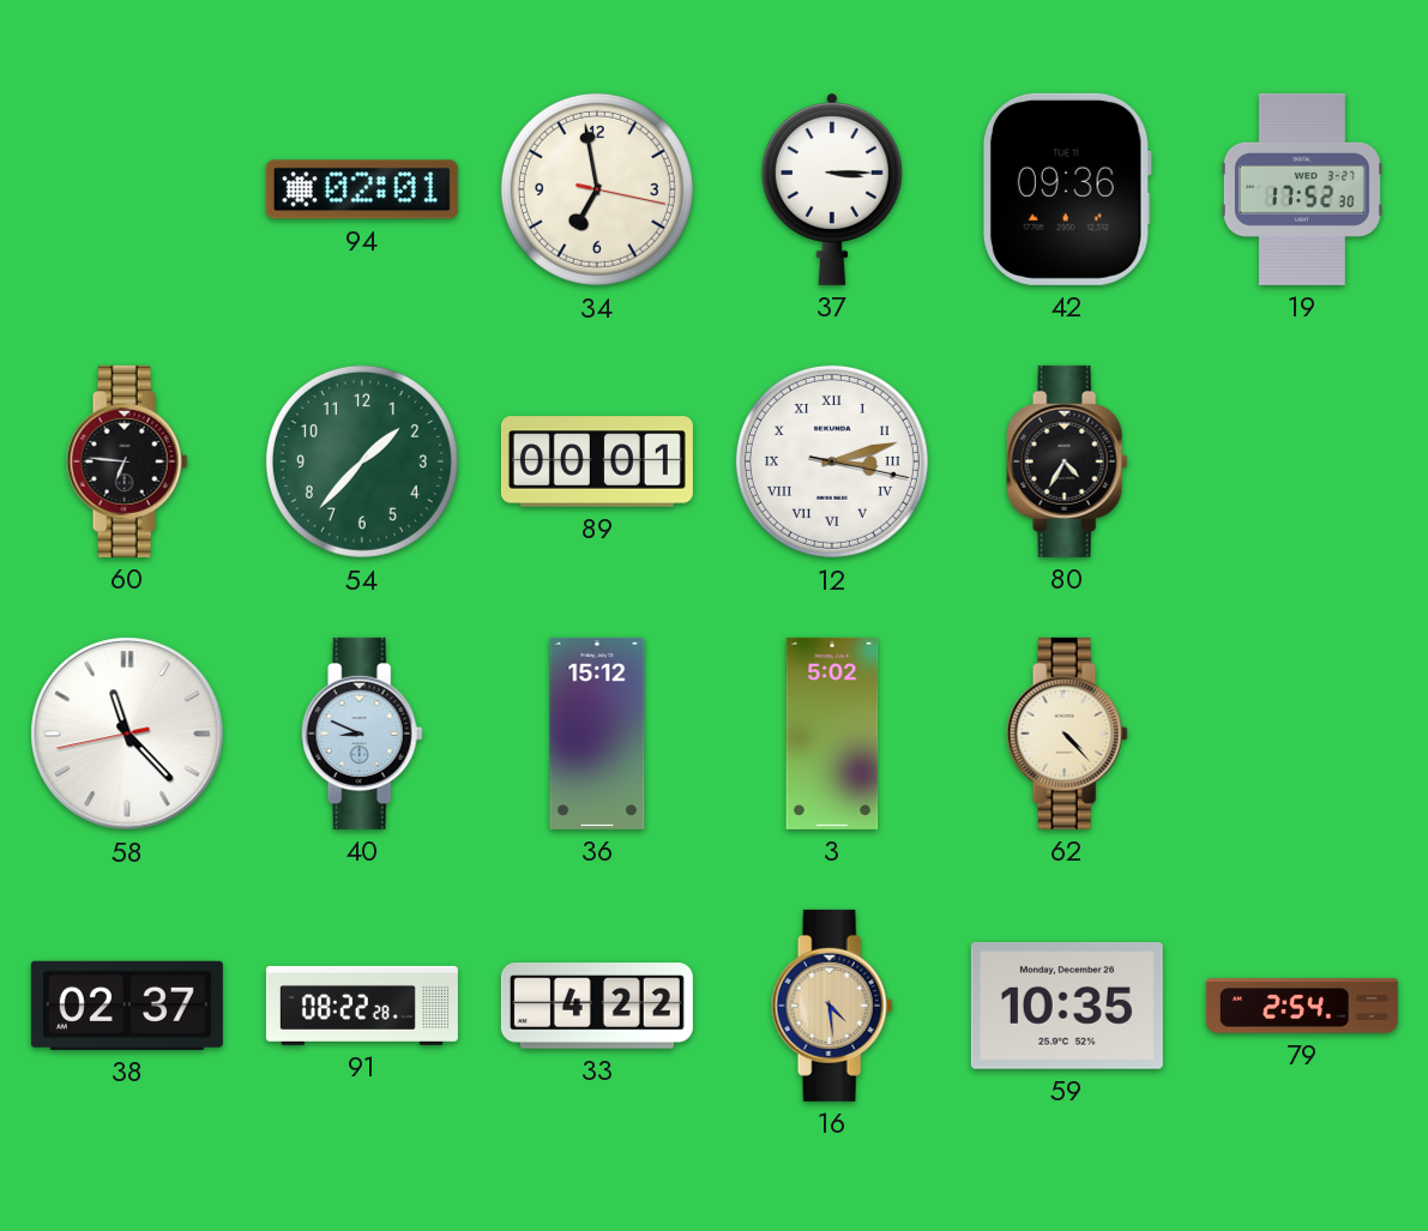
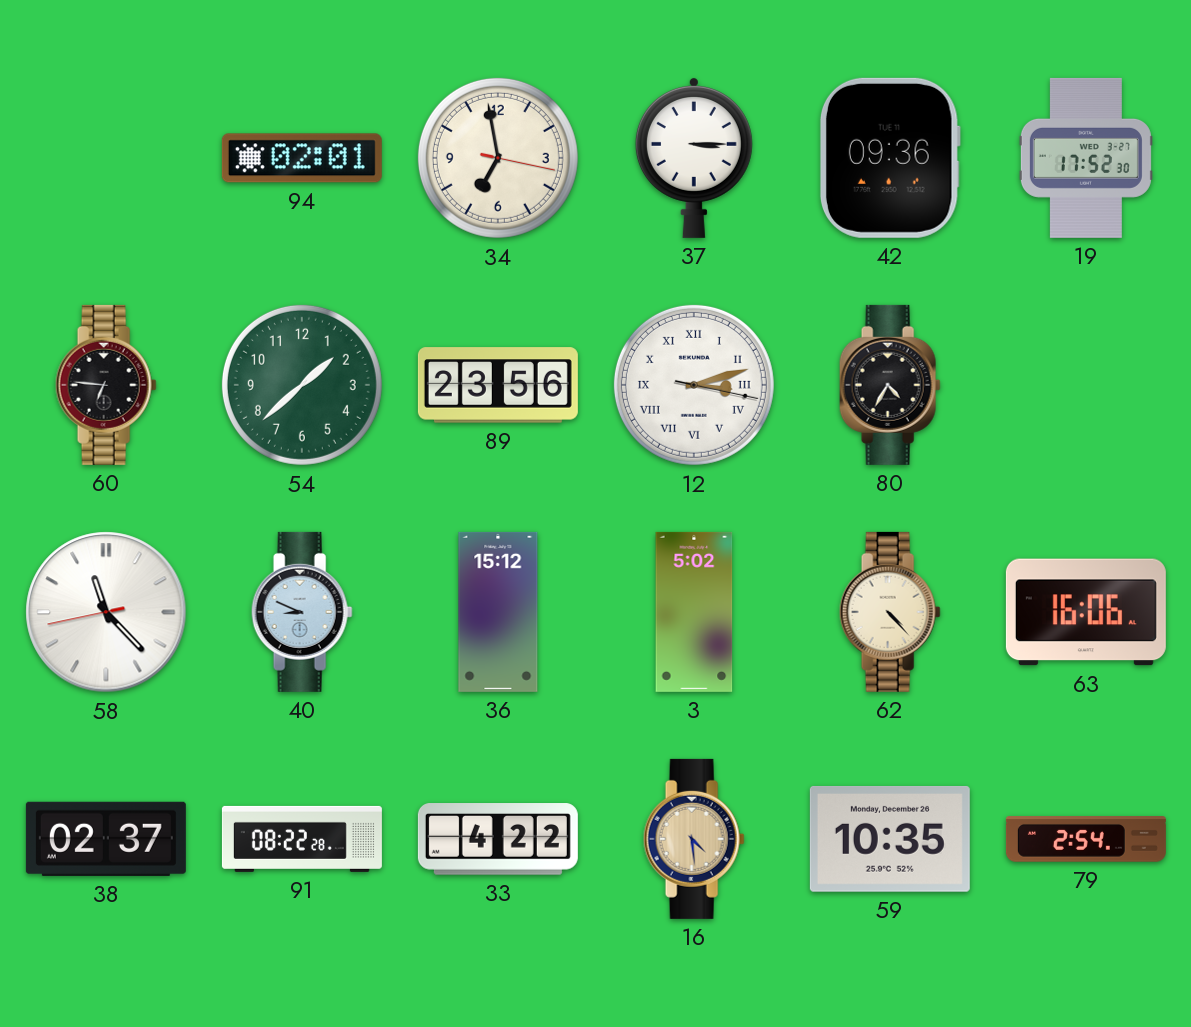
54: 1:37 -> 1:38
89: 00:01 -> 23:56
63: none -> 16:06
